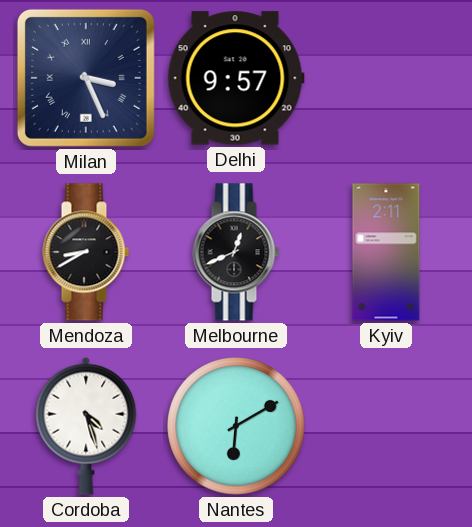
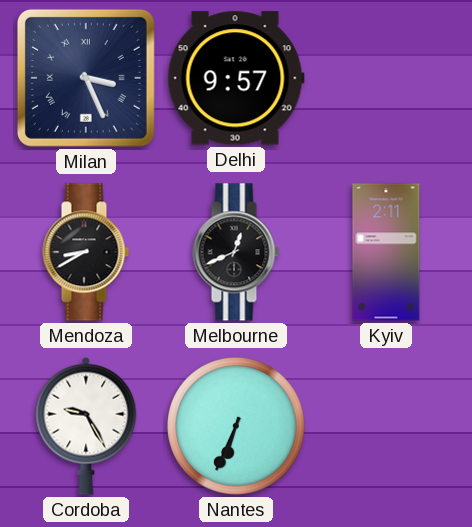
Cordoba: 4:27 -> 9:25
Nantes: 6:10 -> 6:34
